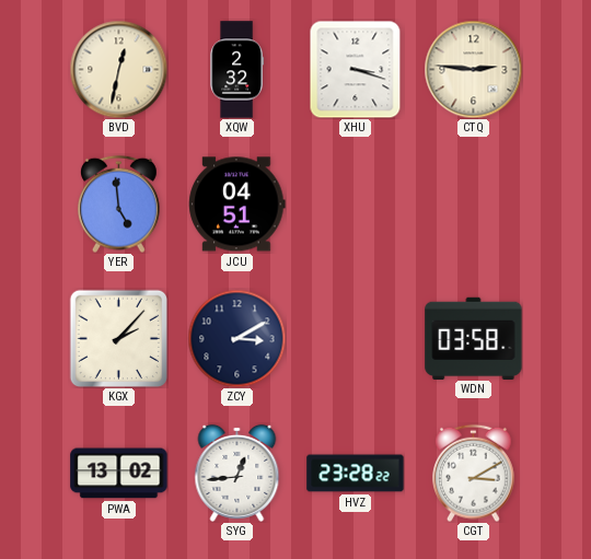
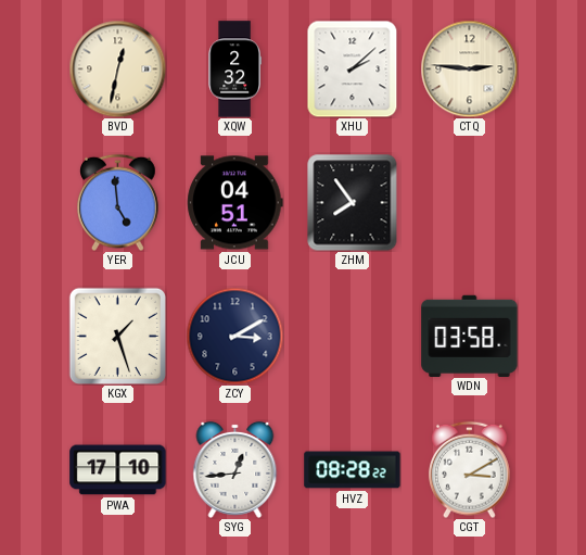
XHU: 3:18 -> 2:08
ZHM: none -> 7:54
KGX: 2:07 -> 1:27
PWA: 13:02 -> 17:10
HVZ: 23:28 -> 08:28
